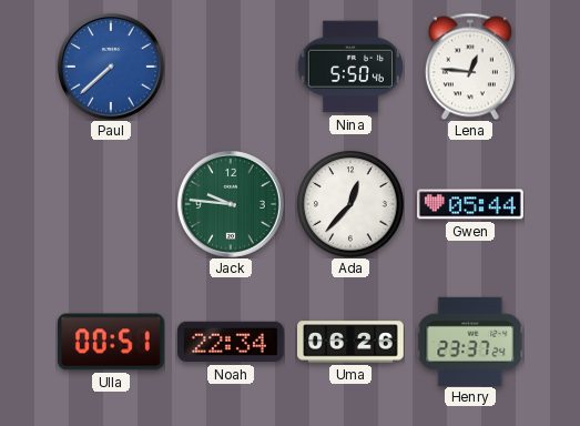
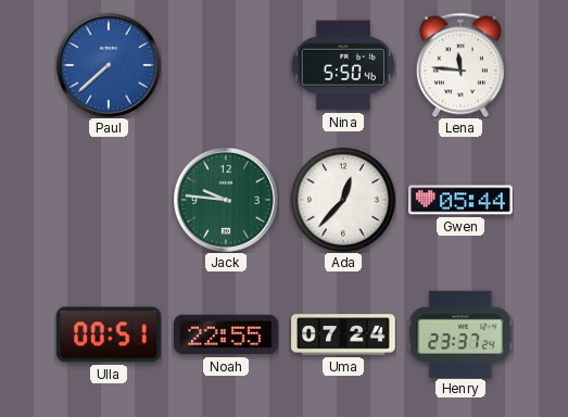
Lena: 12:46 -> 11:46
Noah: 22:34 -> 22:55
Uma: 06:26 -> 07:24
